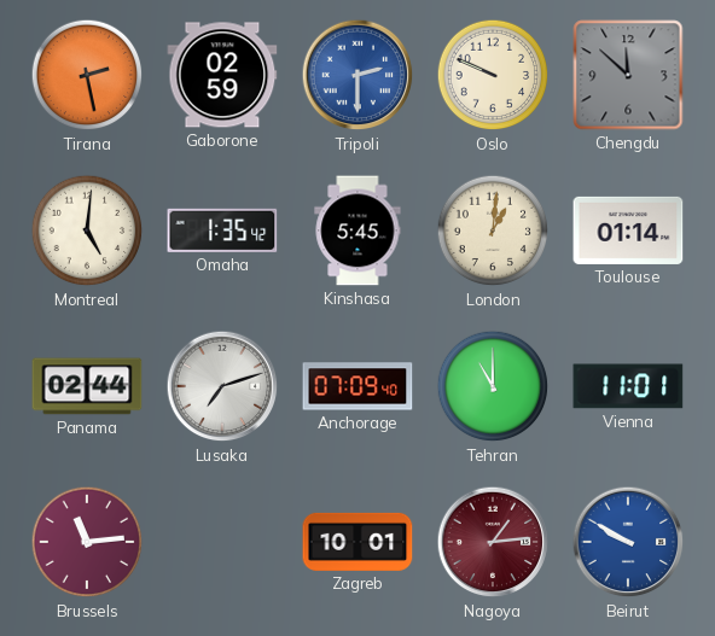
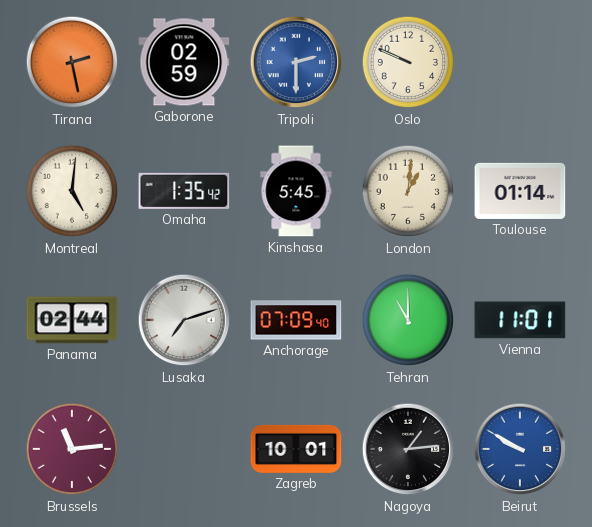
Chengdu: 11:52 -> none
Nagoya dial: burgundy -> black
